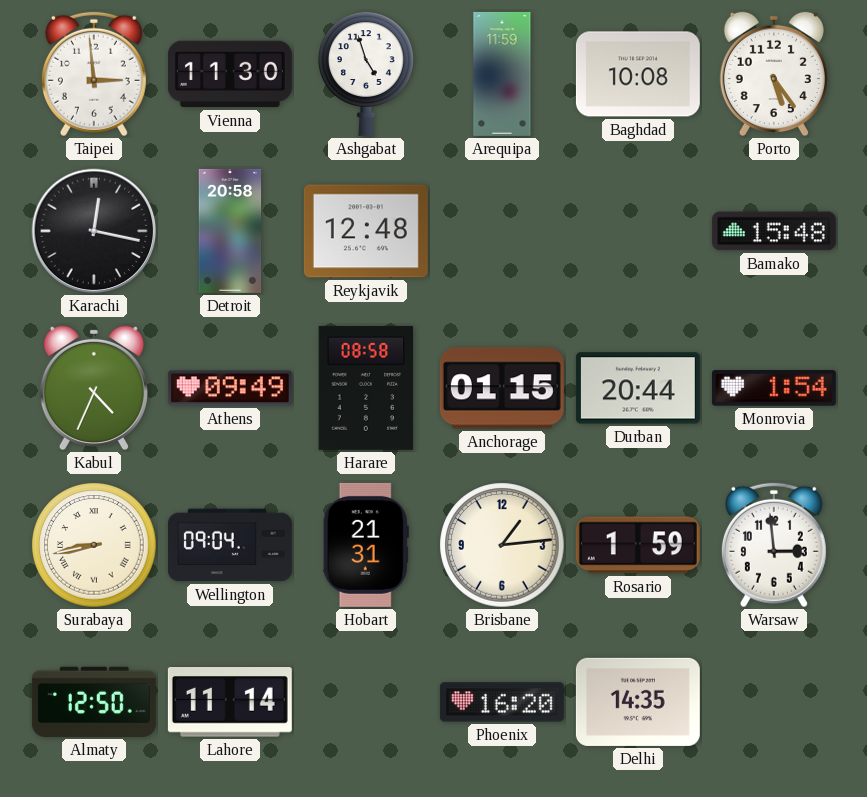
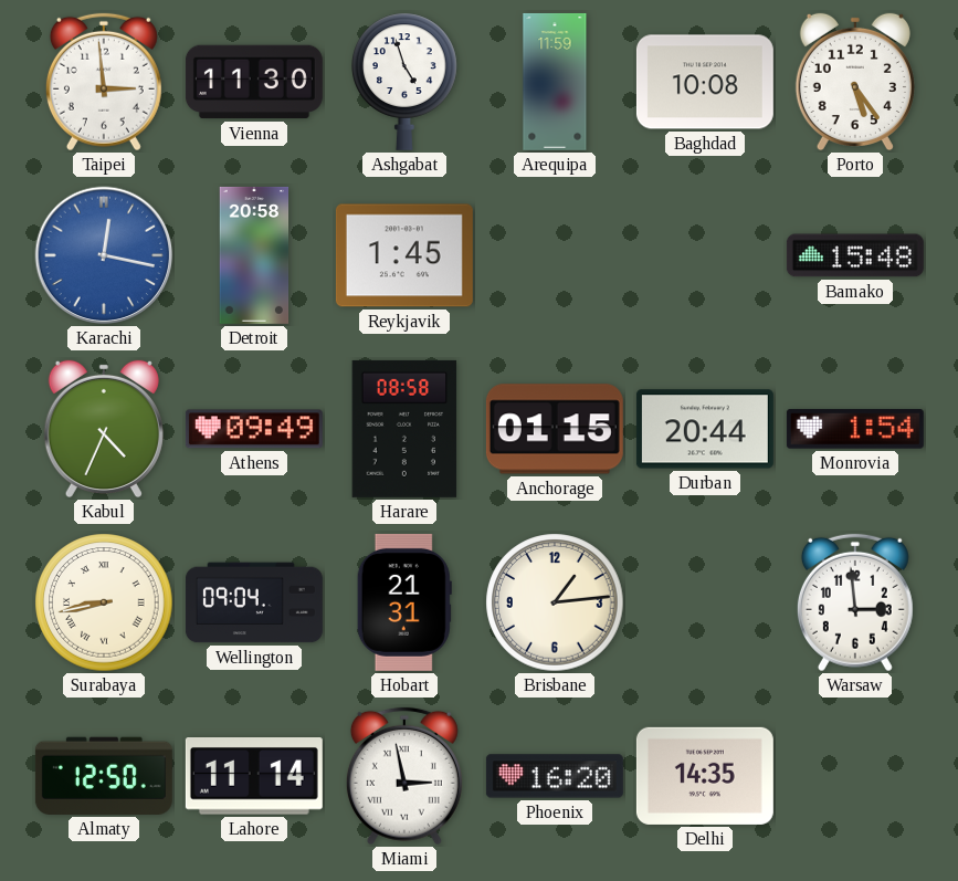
Karachi dial: black -> blue
Reykjavik: 12:48 -> 1:45
Rosario: 1:59 -> none
Miami: none -> 2:58
